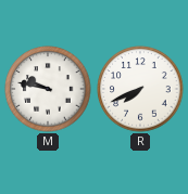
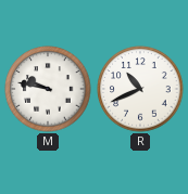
R: 7:41 -> 10:41
